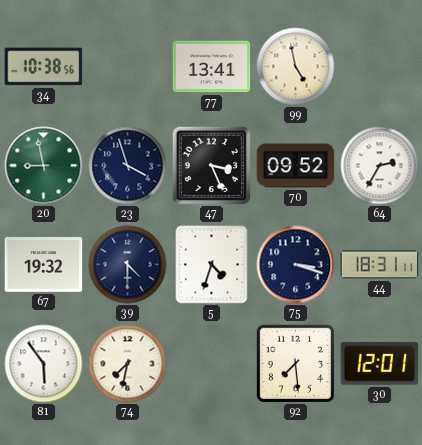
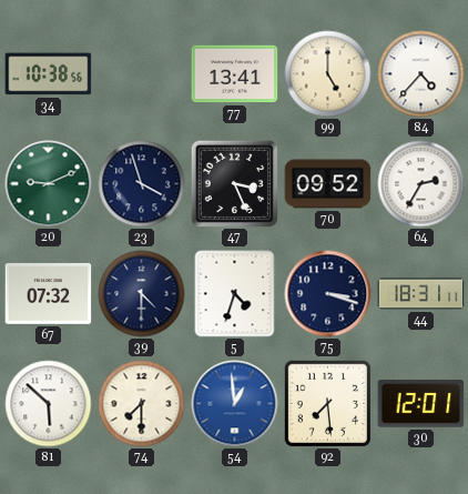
99: 4:58 -> 5:00
84: none -> 4:37
20: 8:58 -> 9:11
67: 19:32 -> 07:32
81: 5:54 -> 5:52
74: 7:32 -> 7:30
54: none -> 12:59
